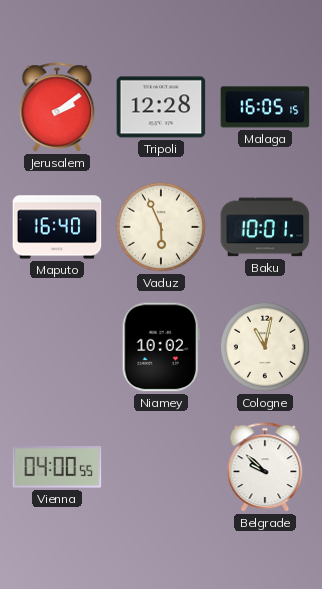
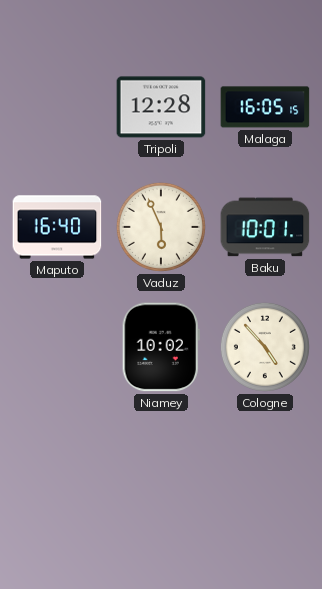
Jerusalem: 2:09 -> none
Cologne: 11:02 -> 4:53
Vienna: 04:00 -> none
Belgrade: 9:52 -> none
